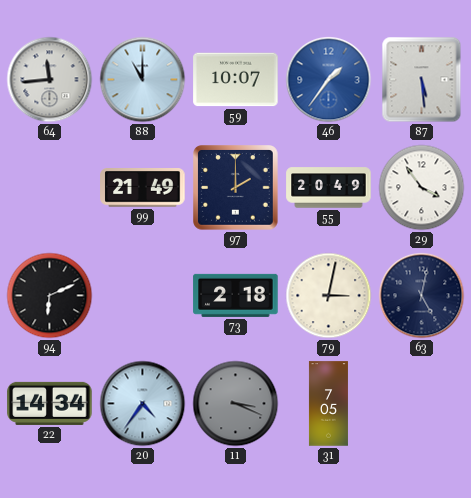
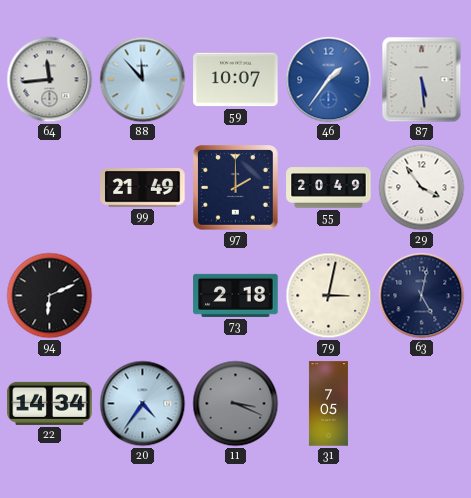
88: 11:00 -> 11:53
